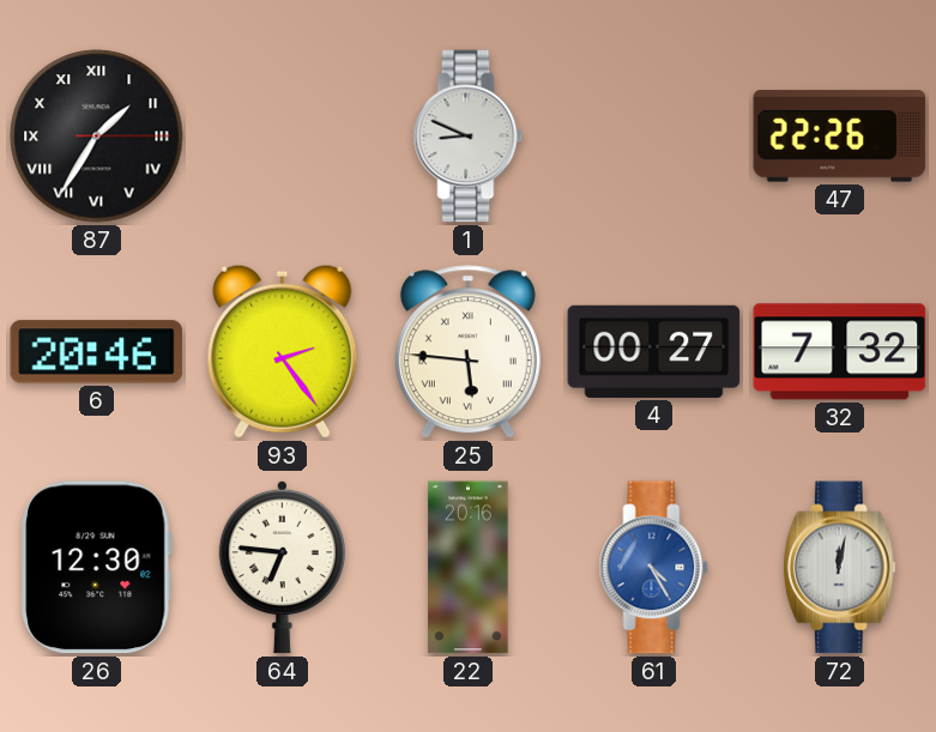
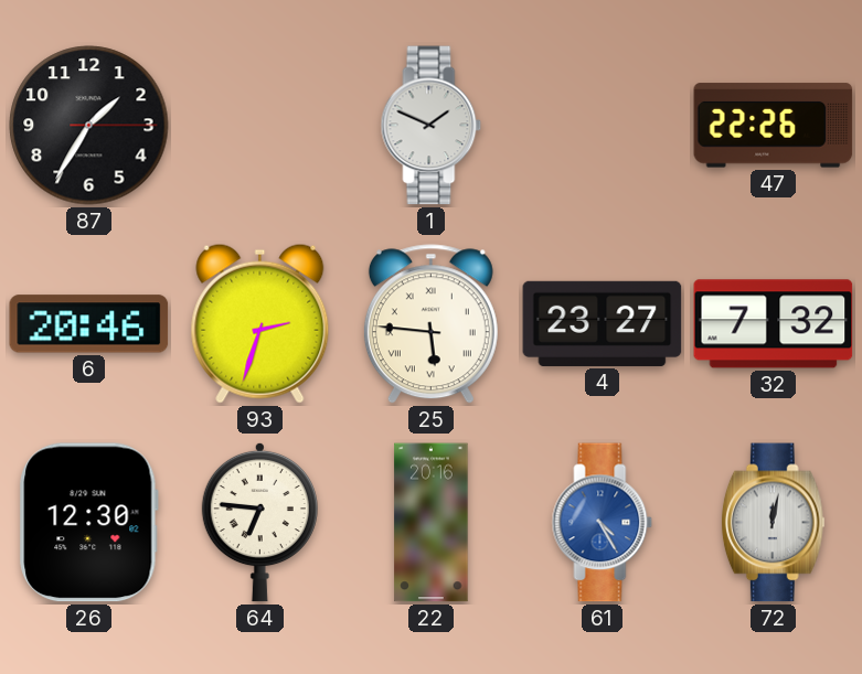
87 numerals: Roman -> Arabic
1: 8:49 -> 1:49
93: 2:24 -> 2:33
4: 00:27 -> 23:27
